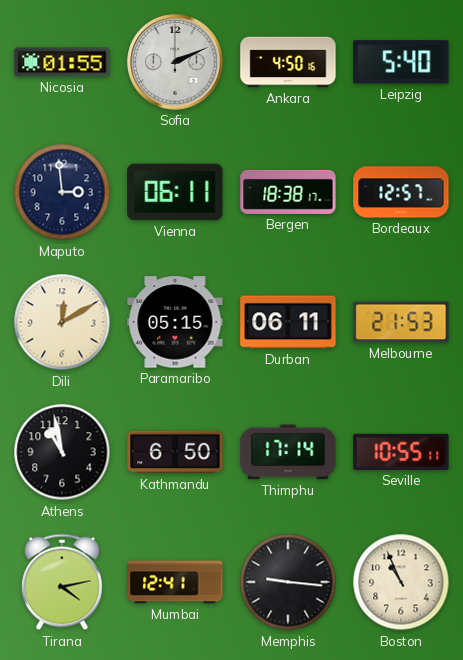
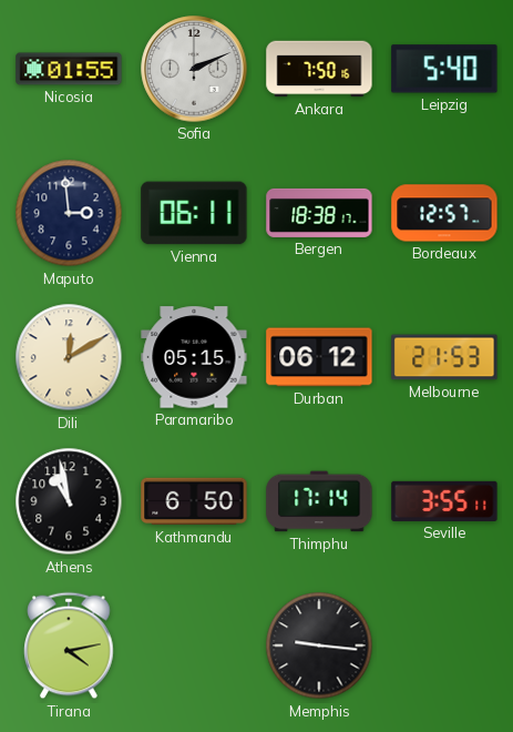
Ankara: 4:50 -> 7:50
Durban: 06:11 -> 06:12
Seville: 10:55 -> 3:55
Mumbai: 12:41 -> none
Boston: 10:56 -> none
